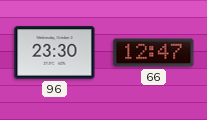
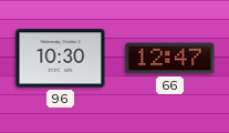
96: 23:30 -> 10:30
